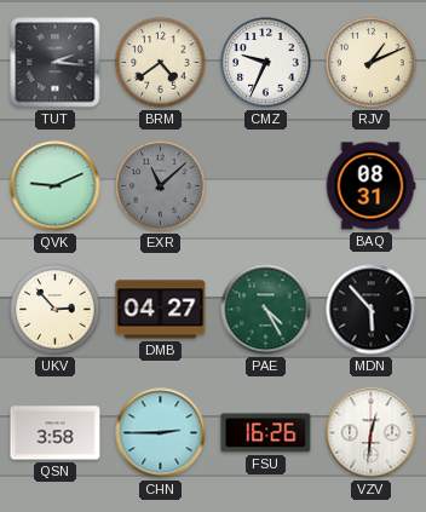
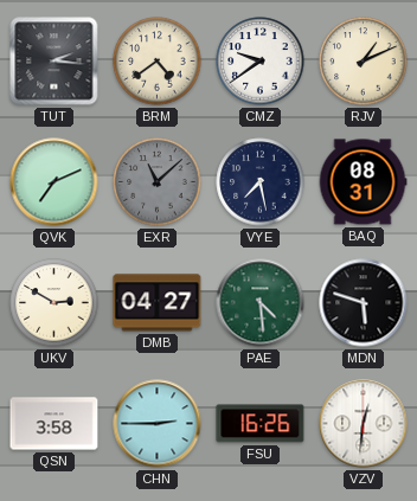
CMZ: 9:34 -> 9:39
QVK: 9:11 -> 7:11
VYE: none -> 7:28
UKV: 2:53 -> 2:50
PAE: 4:25 -> 4:29
MDN: 5:53 -> 5:48
